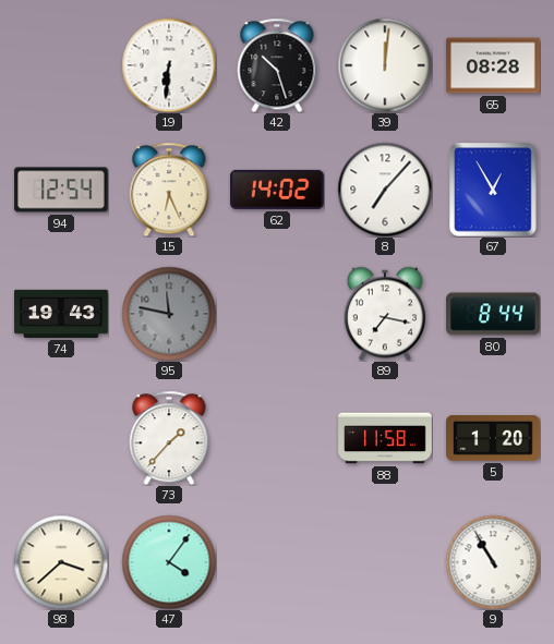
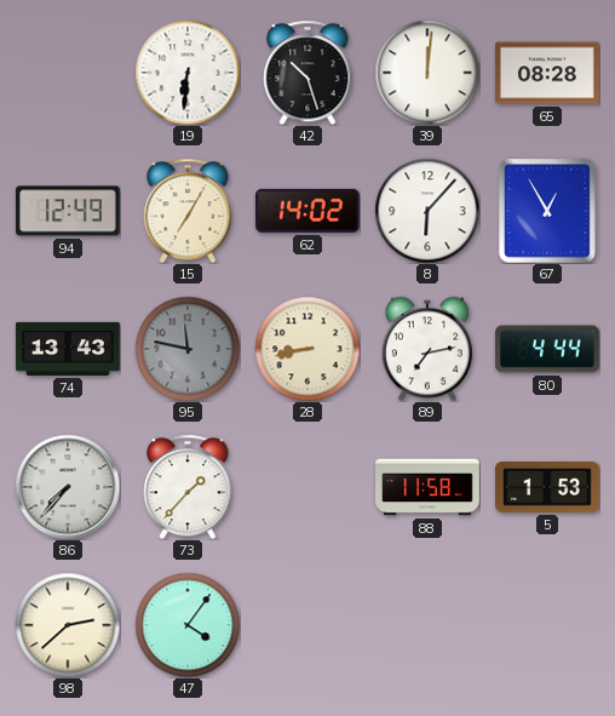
94: 12:54 -> 12:49
15: 6:26 -> 7:05
8: 7:07 -> 6:07
74: 19:43 -> 13:43
28: none -> 8:43
89: 7:17 -> 7:13
80: 8:44 -> 4:44
86: none -> 7:37
5: 1:20 -> 1:53
98: 3:38 -> 2:38
9: 10:55 -> none
